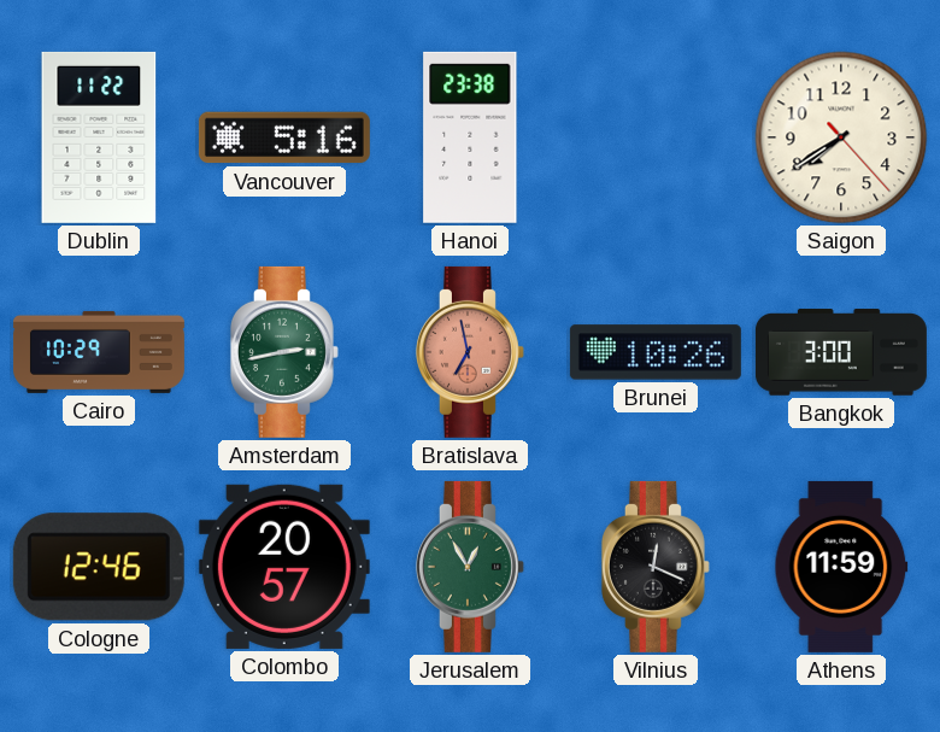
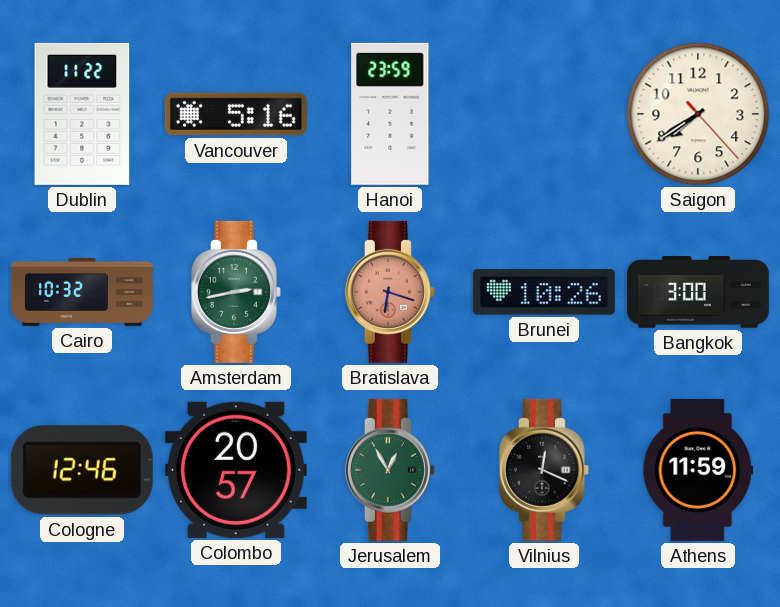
Hanoi: 23:38 -> 23:59
Cairo: 10:29 -> 10:32
Bratislava: 6:58 -> 6:18
